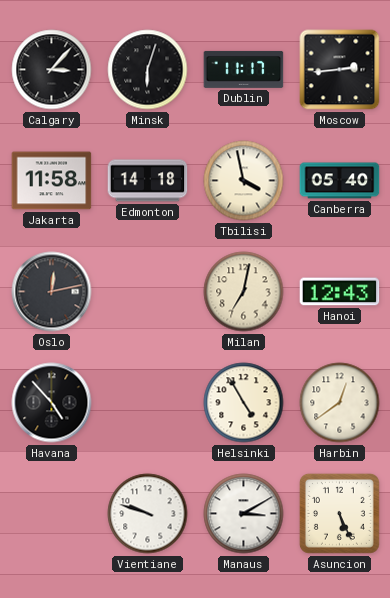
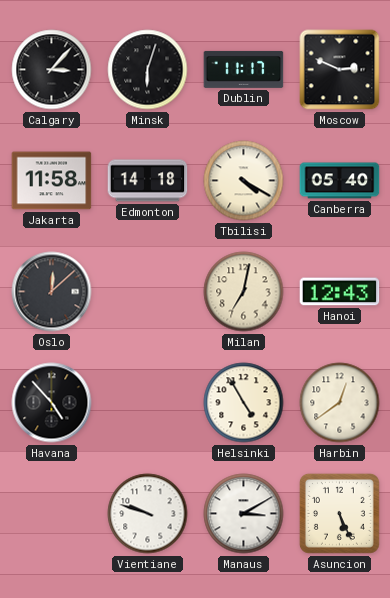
Moscow: 2:44 -> 2:49
Tbilisi: 3:58 -> 4:20
Oslo: 12:13 -> 12:08
